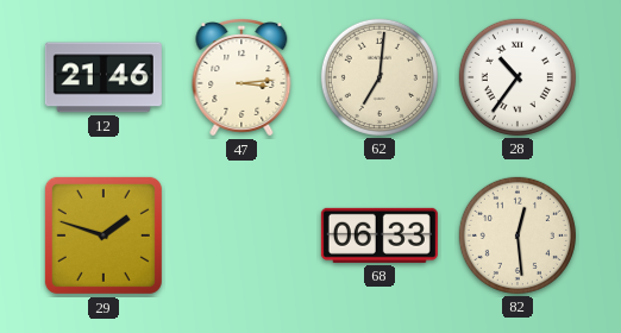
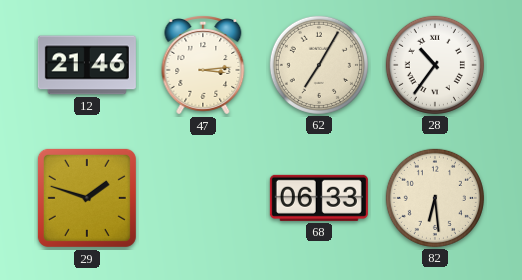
62: 7:01 -> 7:05
82: 12:29 -> 6:29
